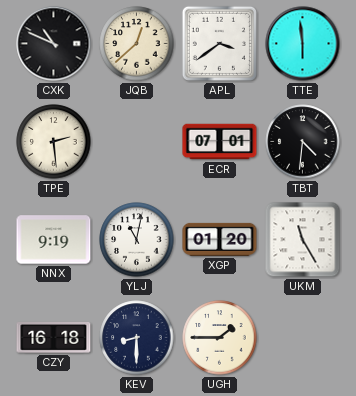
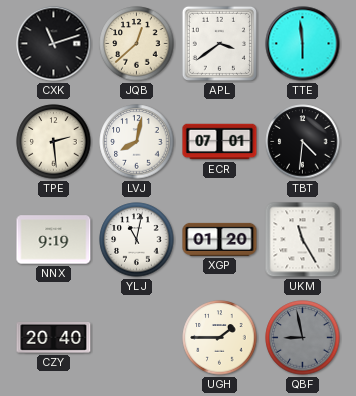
CXK: 10:49 -> 11:12
LVJ: none -> 8:02
CZY: 16:18 -> 20:40
KEV: 8:30 -> none
QBF: none -> 8:58
